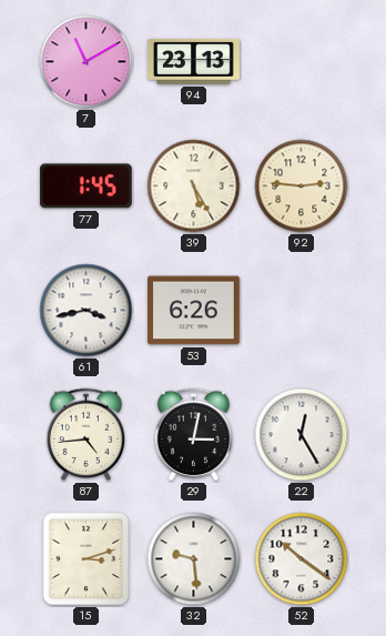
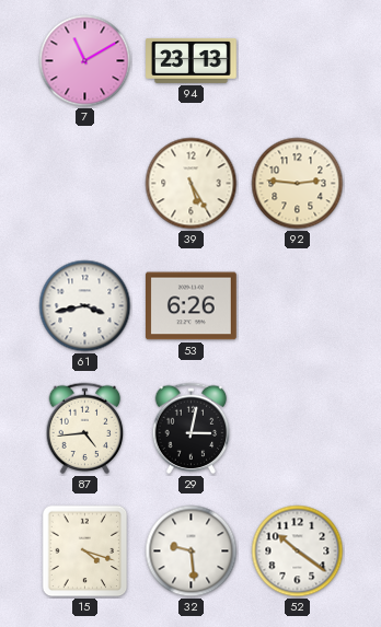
77: 1:45 -> none
22: 12:25 -> none
15: 3:12 -> 4:18
